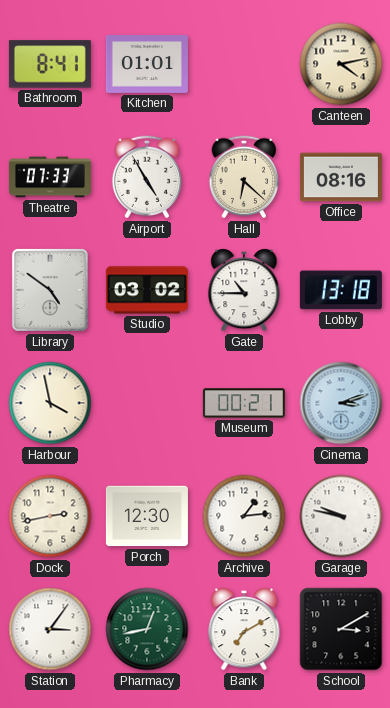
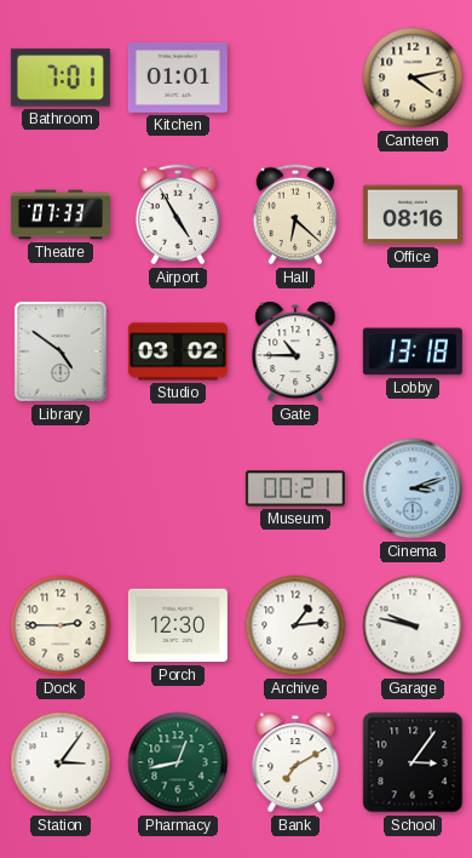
Bathroom: 8:41 -> 7:01
Harbour: 3:58 -> none
Dock: 2:43 -> 2:45
School: 3:10 -> 3:06
